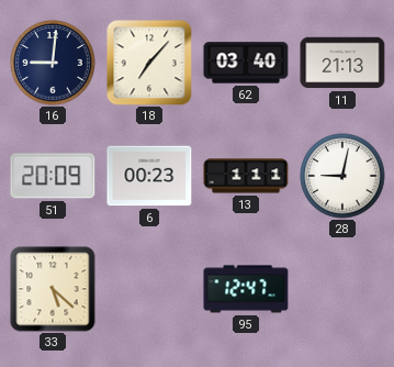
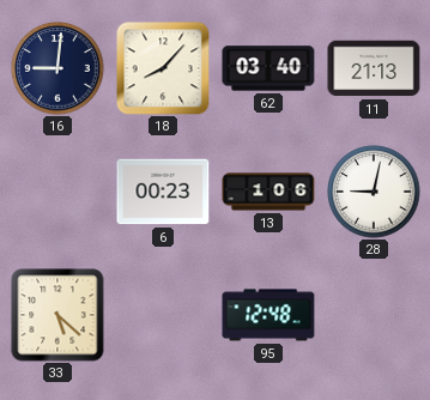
18: 7:07 -> 8:07
51: 20:09 -> none
13: 1:11 -> 1:06
95: 12:47 -> 12:48
